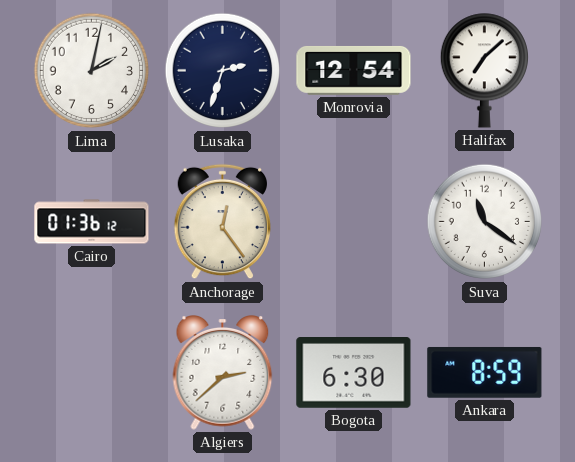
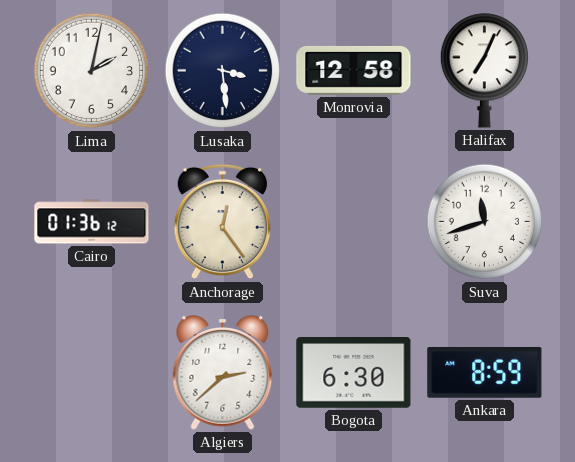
Lusaka: 2:33 -> 3:29
Monrovia: 12:54 -> 12:58
Halifax: 7:08 -> 7:04
Suva: 11:21 -> 11:42
